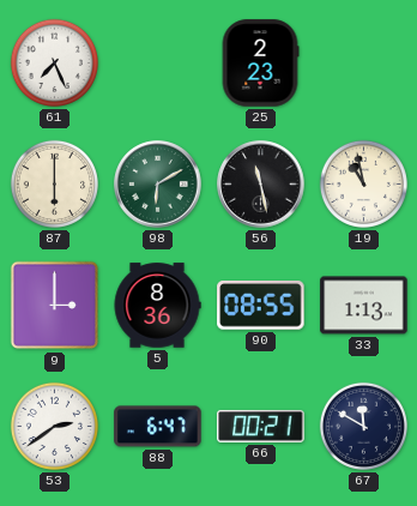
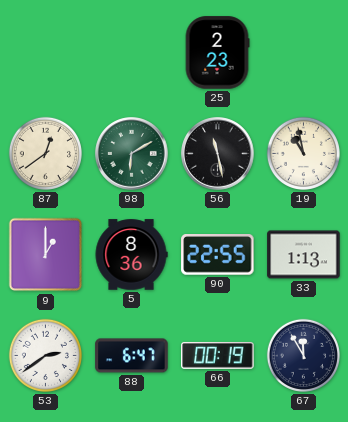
61: 7:26 -> none
87: 6:00 -> 12:39
9: 3:00 -> 1:00
90: 08:55 -> 22:55
66: 00:21 -> 00:19
67: 11:50 -> 11:55
